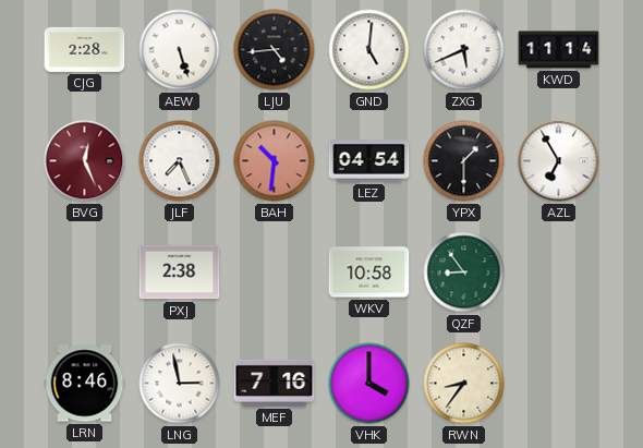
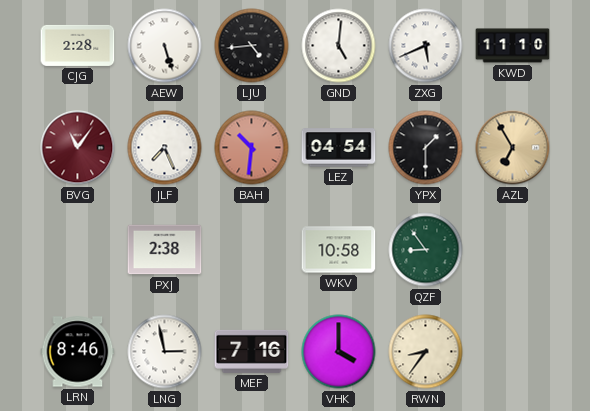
KWD: 11:14 -> 11:10
BVG: 12:26 -> 11:06
AZL dial: white -> champagne
